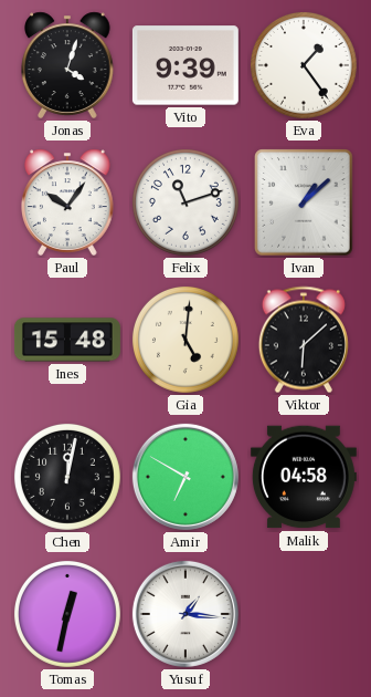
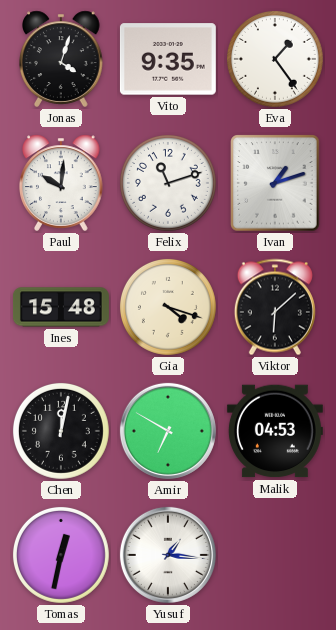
Vito: 9:39 -> 9:35
Paul: 10:06 -> 10:01
Ivan: 1:08 -> 1:12
Gia: 5:01 -> 4:18
Malik: 04:58 -> 04:53
